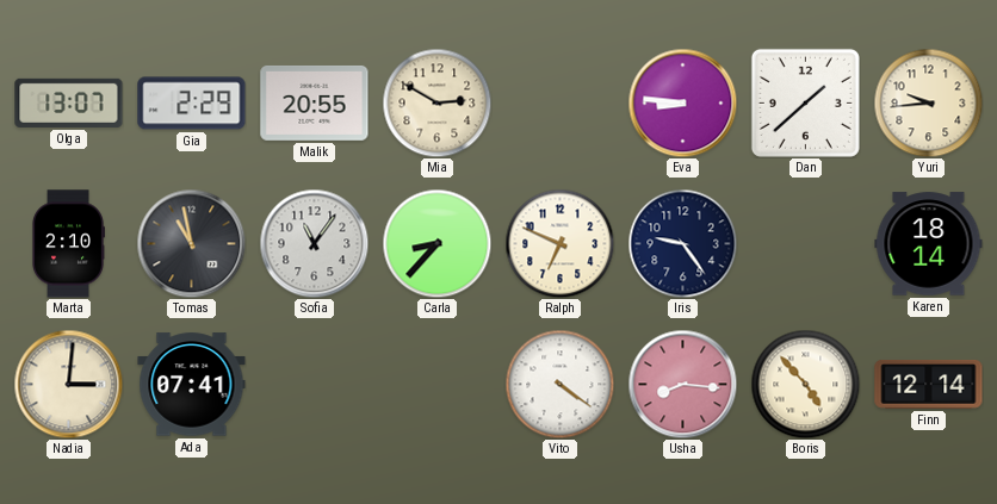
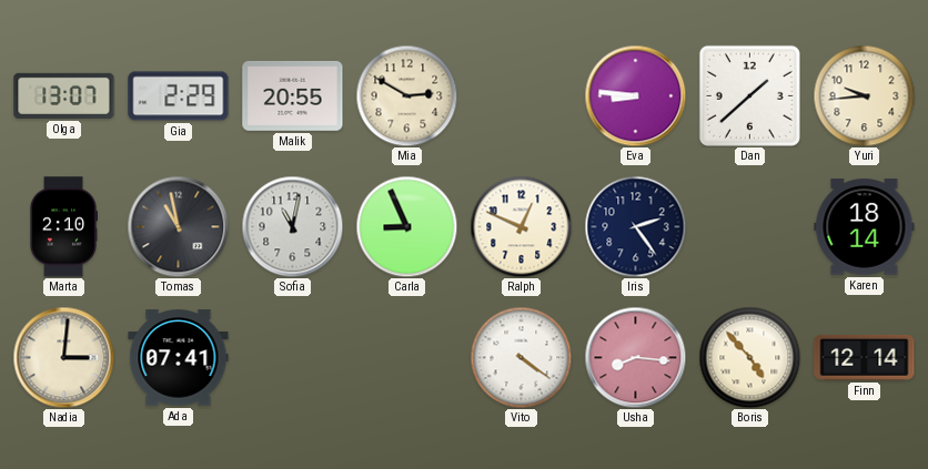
Sofia: 11:06 -> 11:02
Carla: 8:37 -> 8:56
Ralph: 6:49 -> 12:49
Iris: 9:24 -> 2:24
